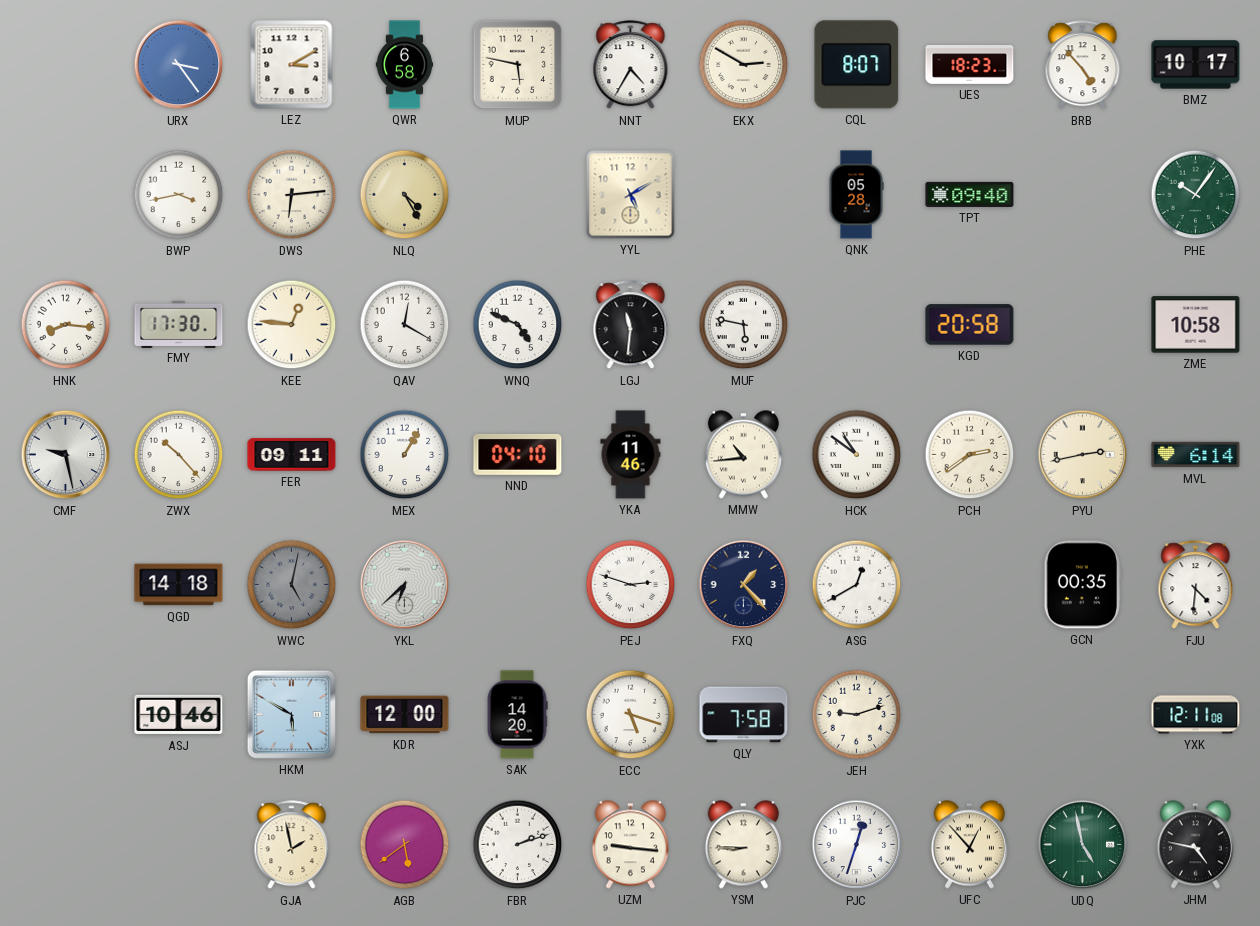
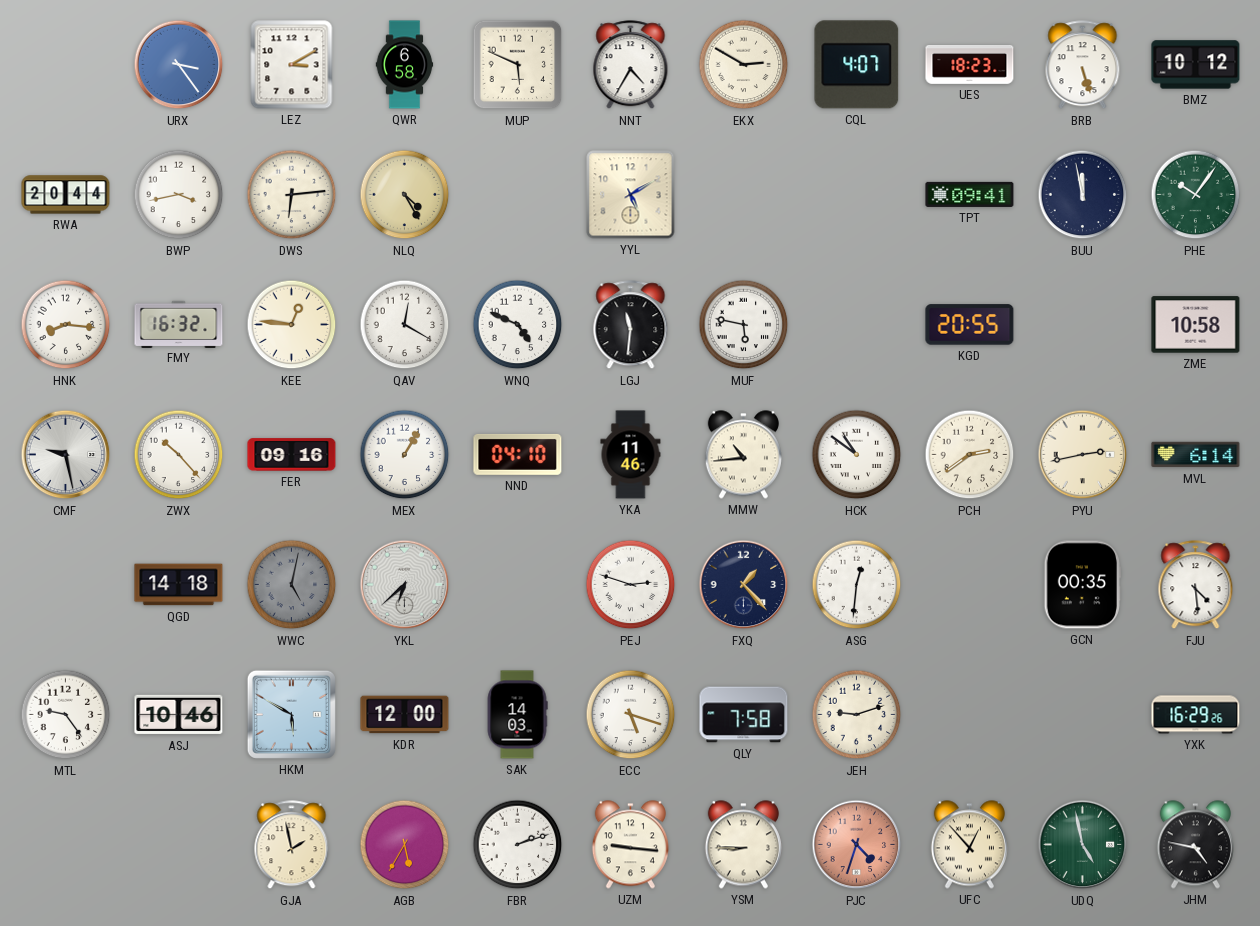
MUP: 5:47 -> 5:49
CQL: 8:07 -> 4:07
BRB: 4:53 -> 5:27
BMZ: 10:17 -> 10:12
RWA: none -> 20:44
QNK: 05:28 -> none
TPT: 09:40 -> 09:41
BUU: none -> 11:58
FMY: 17:30 -> 16:32
KGD: 20:58 -> 20:55
FER: 09:11 -> 09:16
ASG: 12:40 -> 12:31
FJU: 4:31 -> 4:29
MTL: none -> 9:24
SAK: 14:20 -> 14:03
YXK: 12:11 -> 16:29
AGB: 5:39 -> 5:35
PJC: 12:33 -> 4:33
PJC dial: white -> salmon
